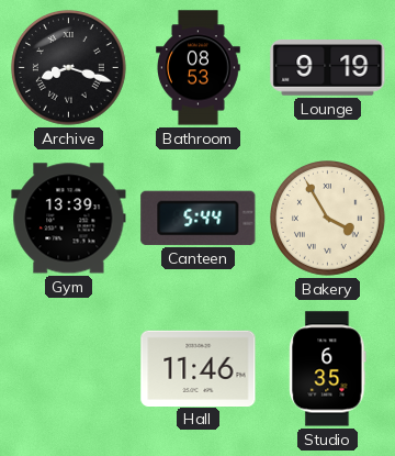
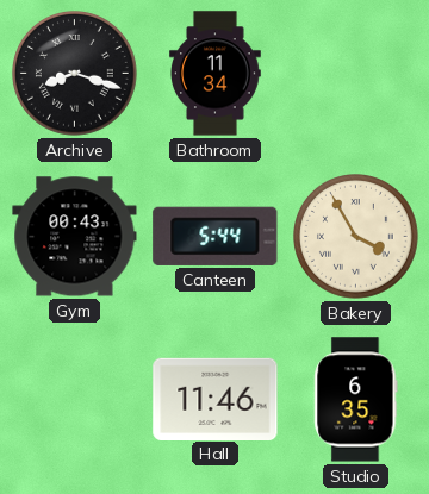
Bathroom: 08:53 -> 11:34
Lounge: 9:19 -> none
Gym: 13:39 -> 00:43
